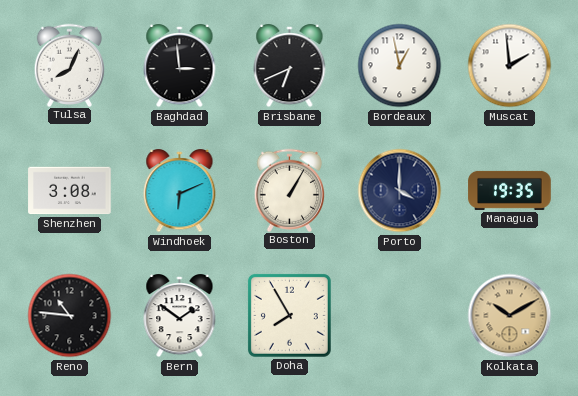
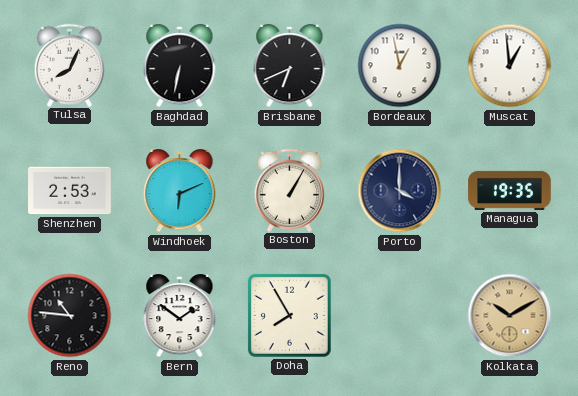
Baghdad: 2:59 -> 6:32
Muscat: 1:59 -> 12:59
Shenzhen: 3:08 -> 2:53
